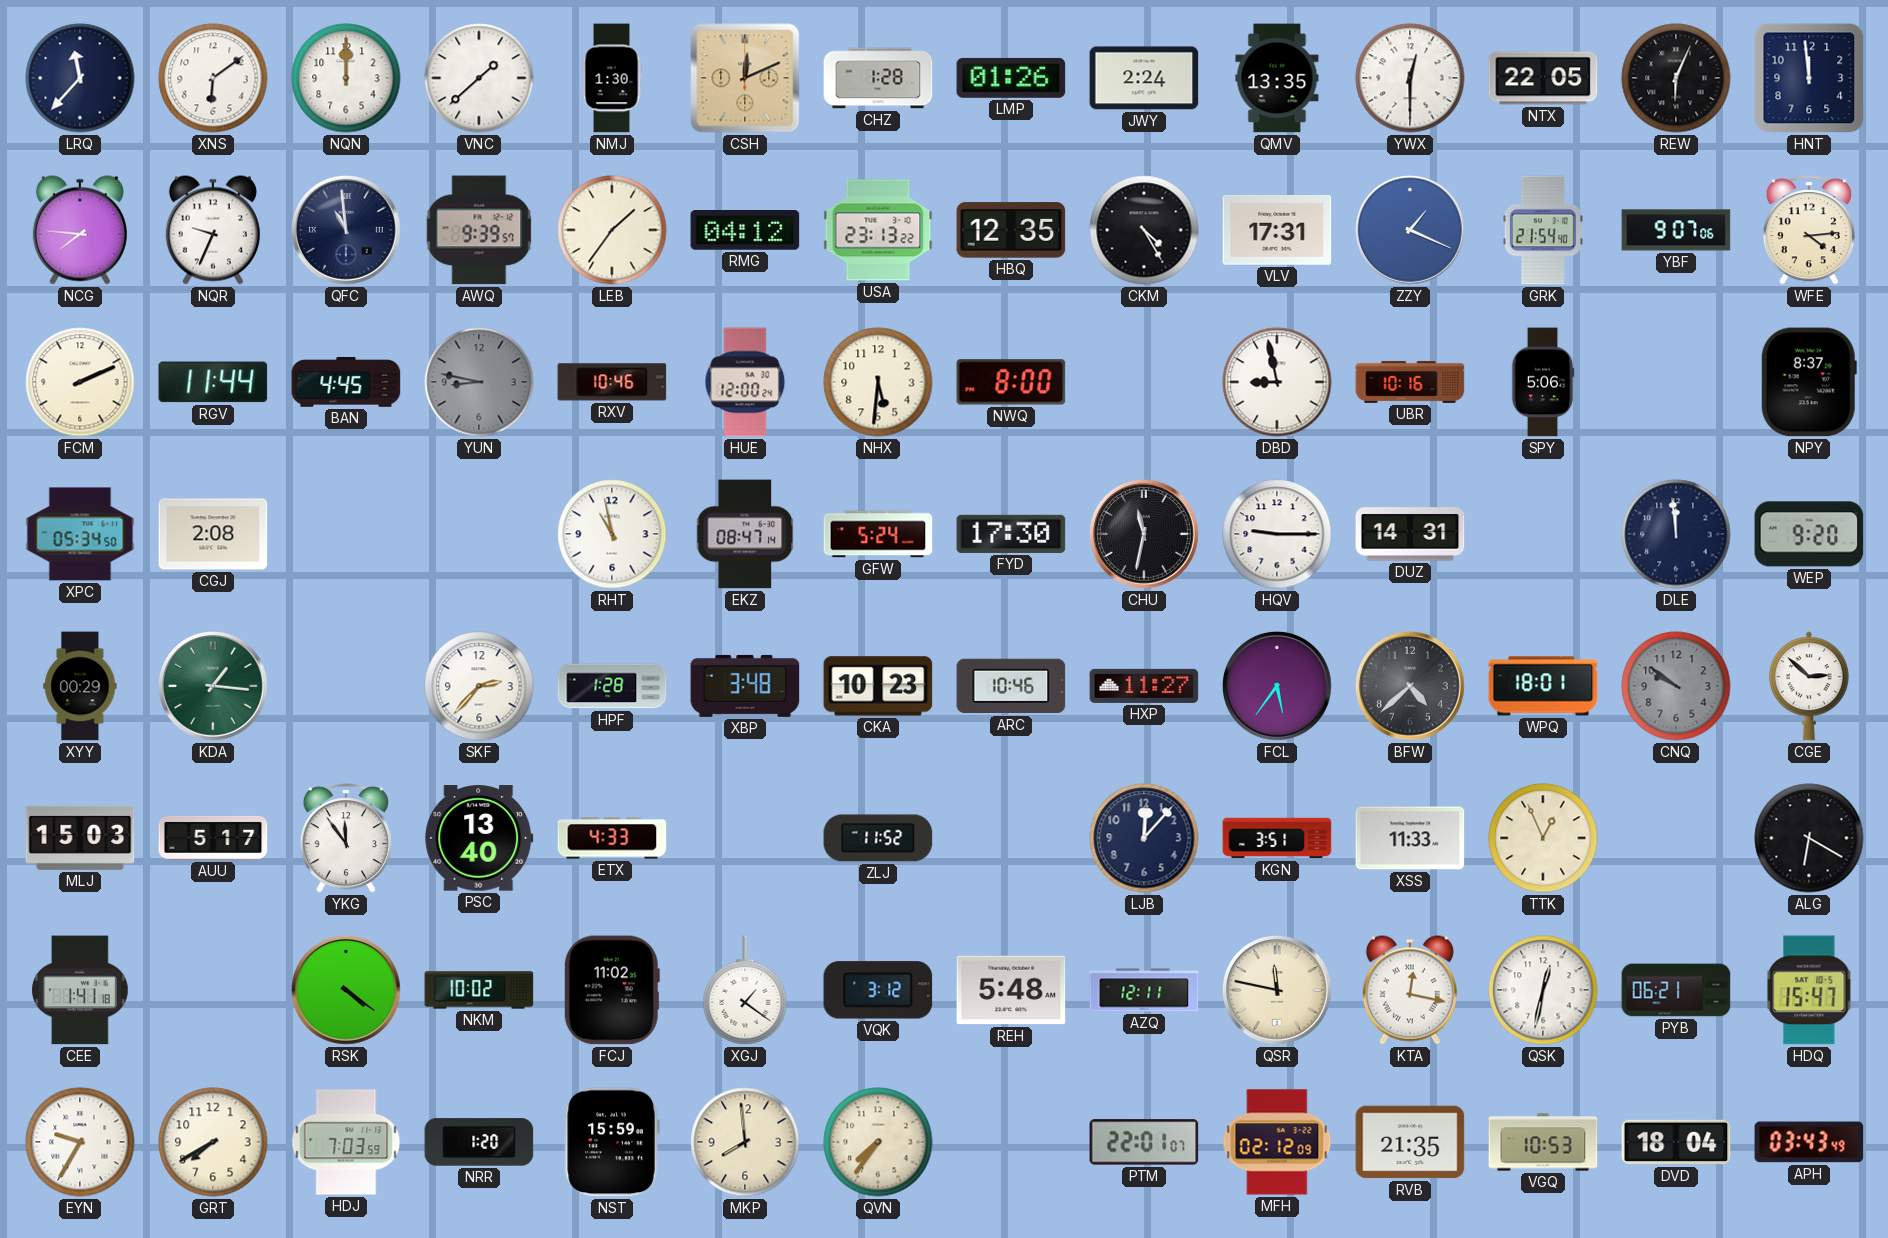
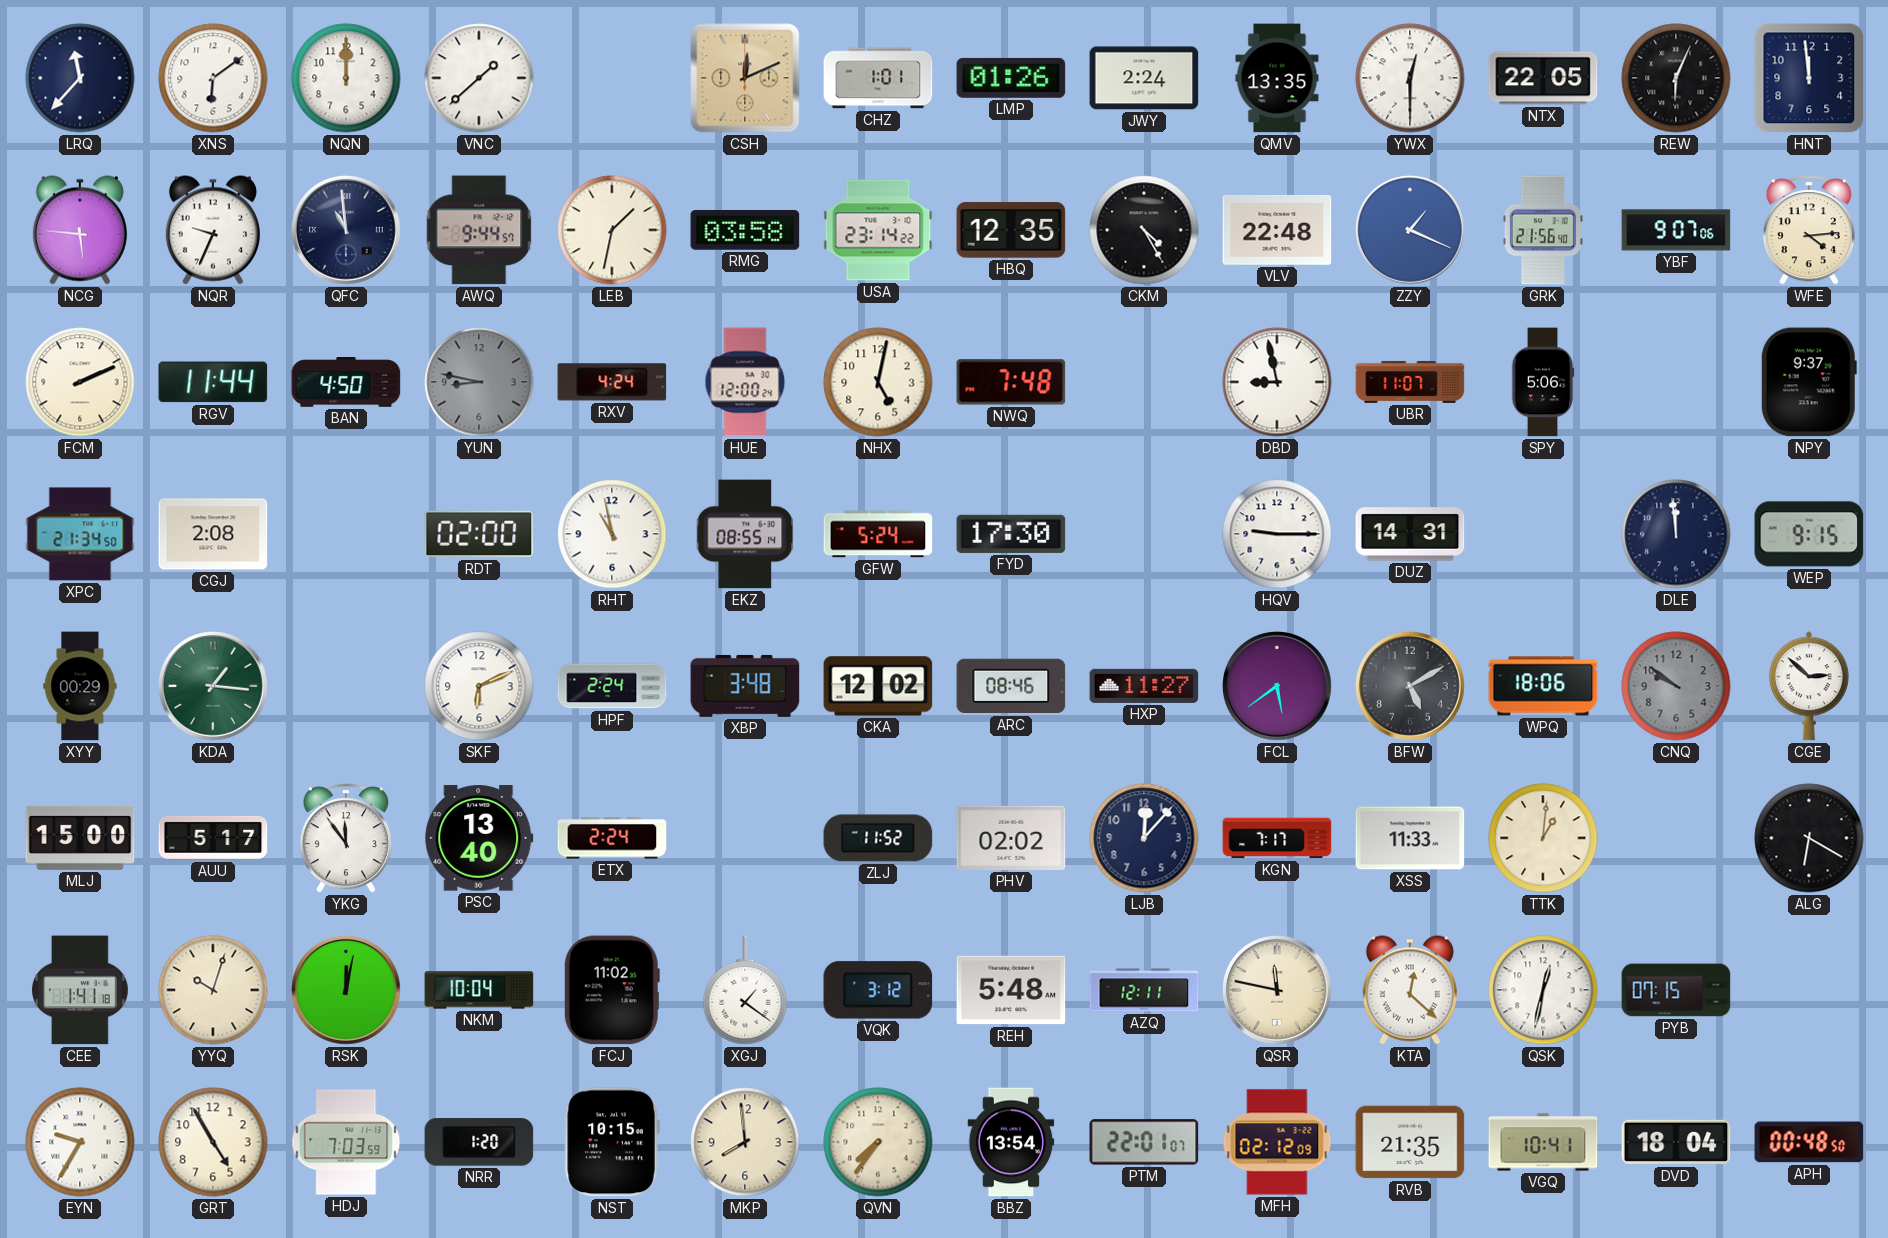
NMJ: 1:30 -> none
CHZ: 1:28 -> 1:01
NCG: 7:46 -> 5:46
AWQ: 9:39 -> 9:44
LEB: 1:36 -> 1:32
RMG: 04:12 -> 03:58
USA: 23:13 -> 23:14
VLV: 17:31 -> 22:48
GRK: 21:54 -> 21:56
BAN: 4:45 -> 4:50
RXV: 10:46 -> 4:24
NHX: 5:31 -> 5:02
NWQ: 8:00 -> 7:48
UBR: 10:16 -> 11:07
NPY: 8:37 -> 9:37
XPC: 05:34 -> 21:34
RDT: none -> 02:00
EKZ: 08:47 -> 08:55
CHU: 11:32 -> none
WEP: 9:20 -> 9:15
SKF: 2:37 -> 6:11
HPF: 1:28 -> 2:24
CKA: 10:23 -> 12:02
ARC: 10:46 -> 08:46
FCL: 5:36 -> 5:39
BFW: 4:38 -> 5:10
WPQ: 18:01 -> 18:06
MLJ: 15:03 -> 15:00
ETX: 4:33 -> 2:24
PHV: none -> 02:02
KGN: 3:51 -> 7:17
TTK: 12:56 -> 1:01
YYQ: none -> 10:03
RSK: 4:21 -> 12:02
NKM: 10:02 -> 10:04
KTA: 12:17 -> 12:22
PYB: 06:21 -> 07:15
HDQ: 15:47 -> none
GRT: 7:40 -> 4:55
NST: 15:59 -> 10:15
BBZ: none -> 13:54
VGQ: 10:53 -> 10:41
APH: 03:43 -> 00:48
